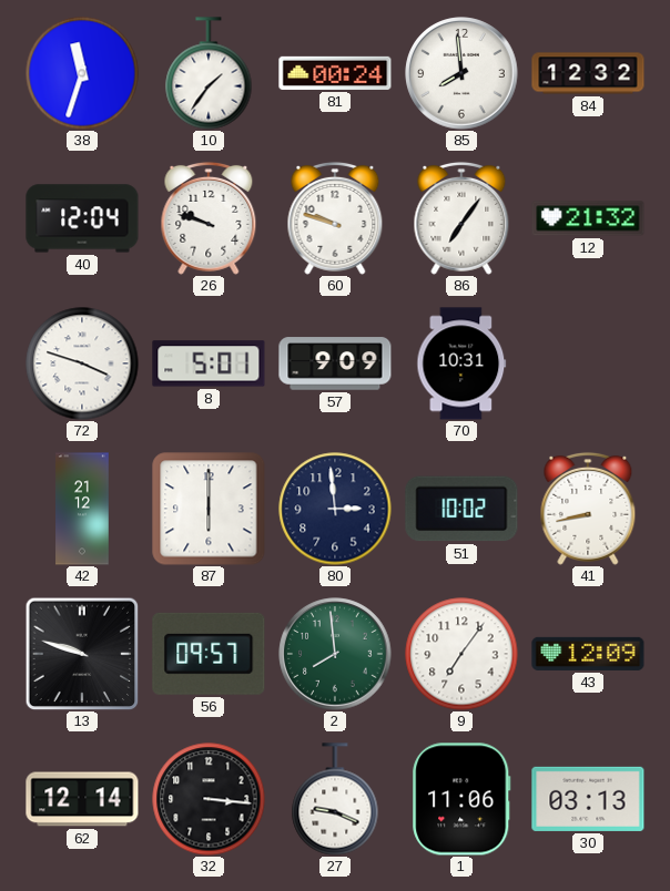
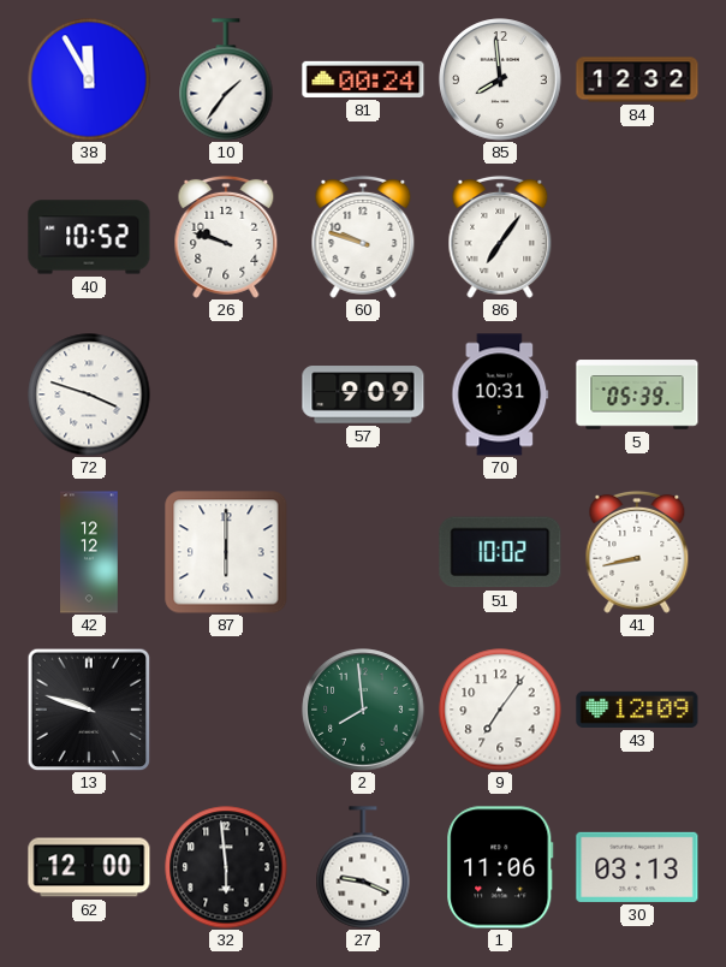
38: 11:33 -> 11:55
40: 12:04 -> 10:52
12: 21:32 -> none
8: 5:01 -> none
5: none -> 05:39
42: 21:12 -> 12:12
80: 2:59 -> none
56: 09:57 -> none
62: 12:14 -> 12:00
32: 3:16 -> 5:59
